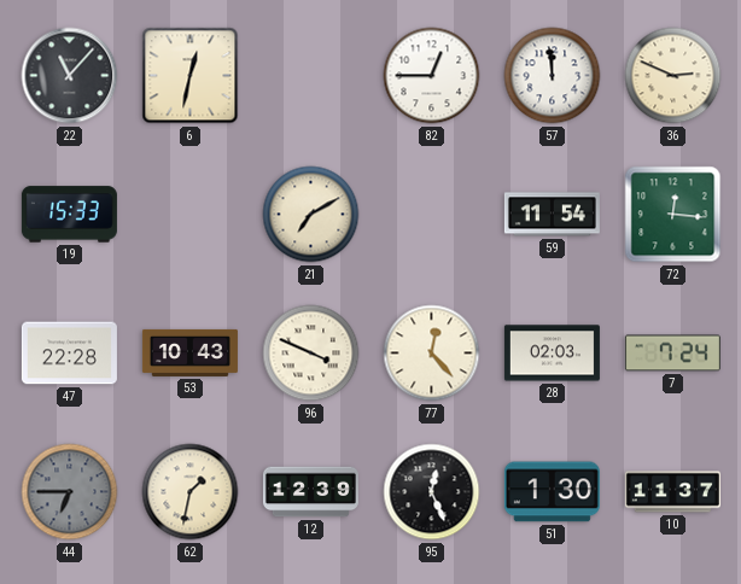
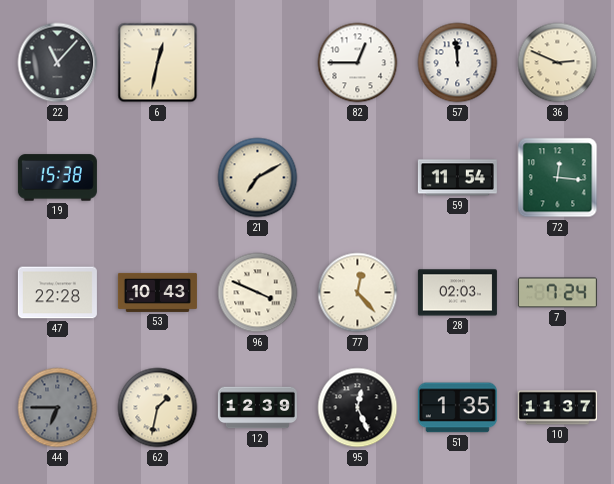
19: 15:33 -> 15:38
51: 1:30 -> 1:35
